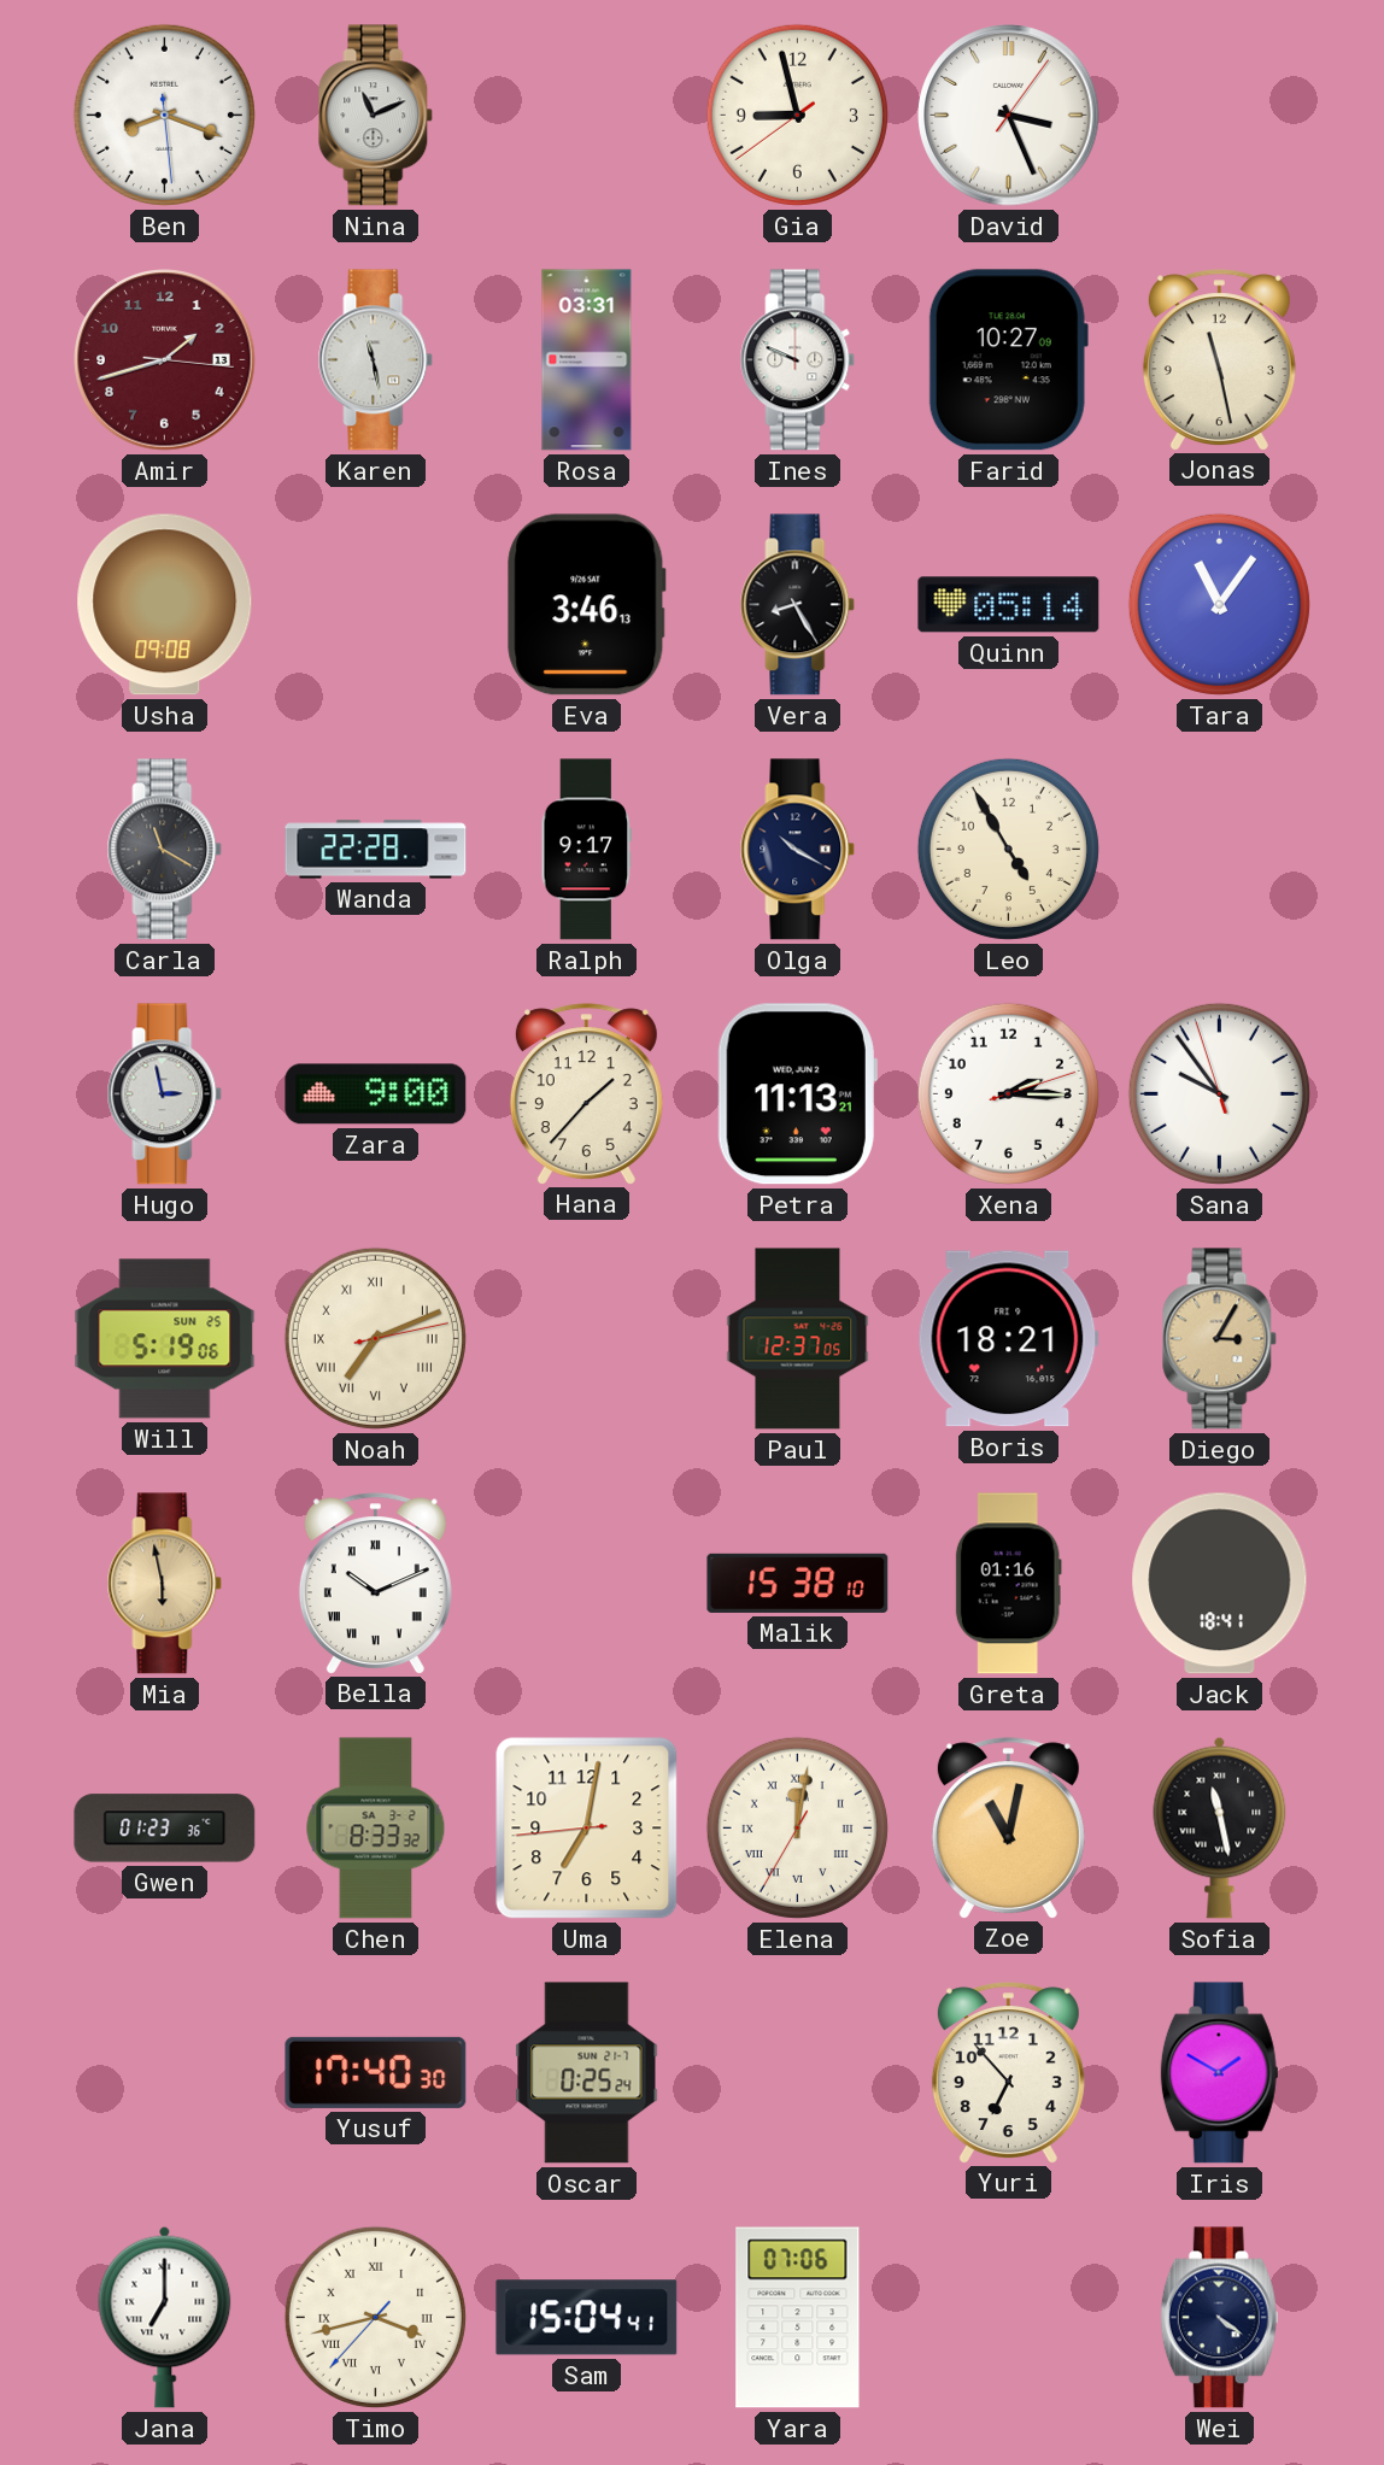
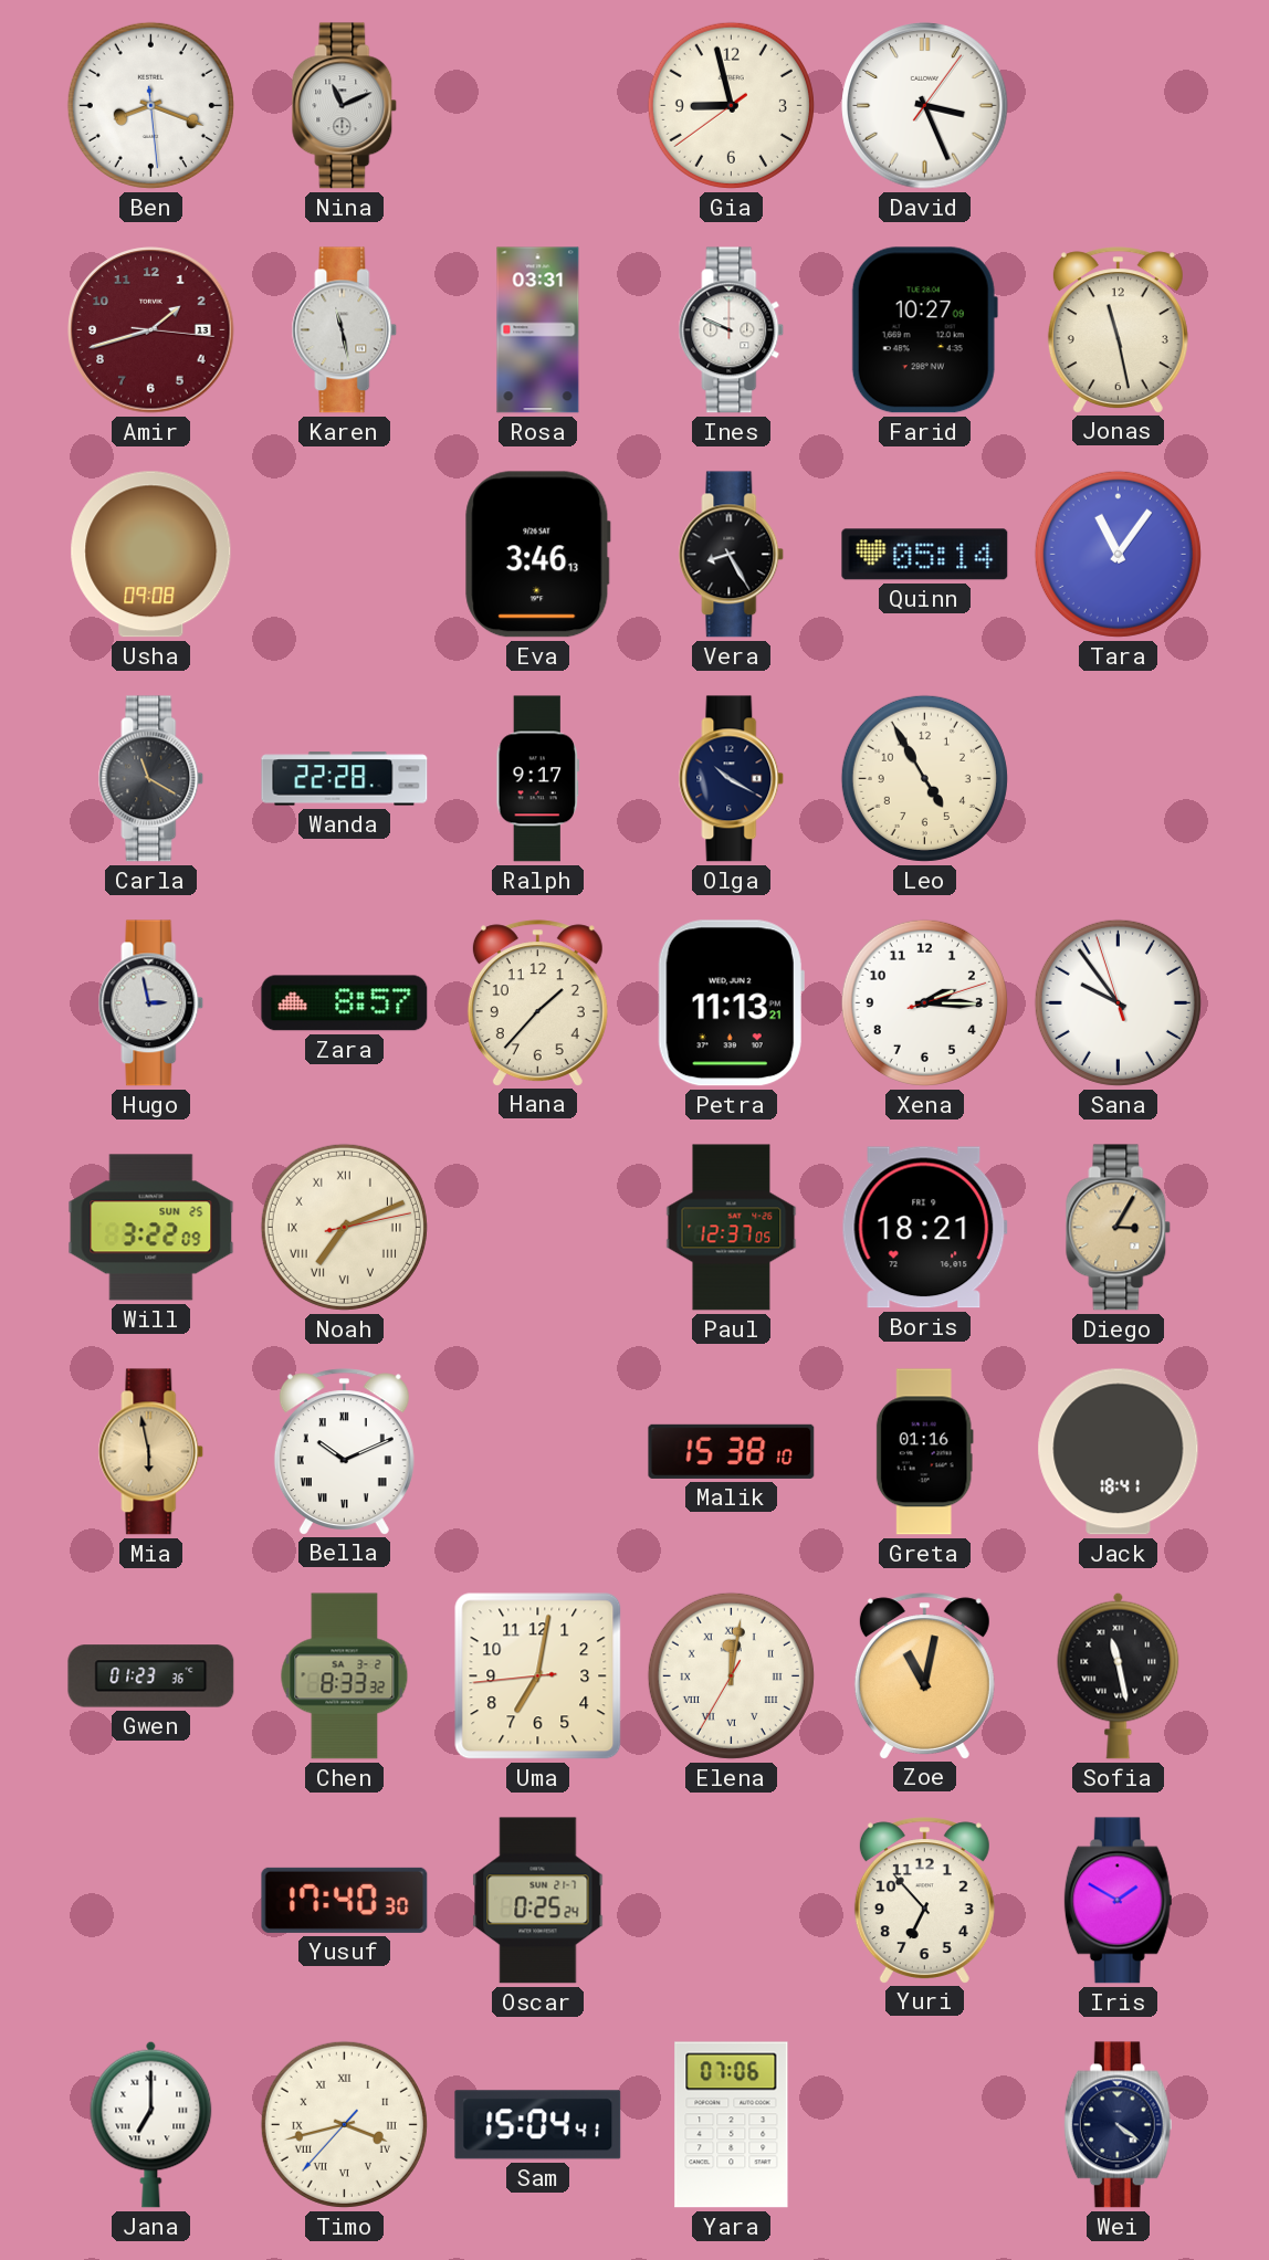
Zara: 9:00 -> 8:57
Will: 5:19 -> 3:22
